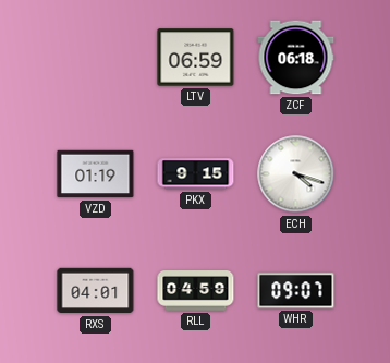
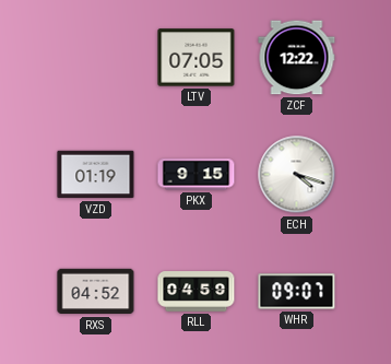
LTV: 06:59 -> 07:05
ZCF: 06:18 -> 12:22
RXS: 04:01 -> 04:52
